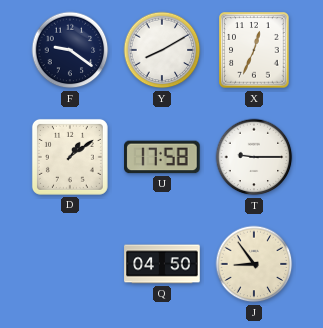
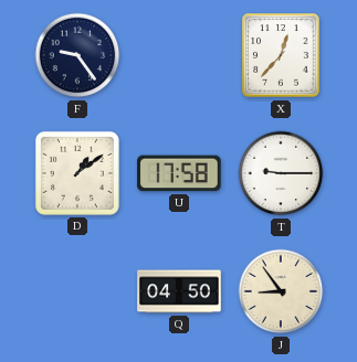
F: 9:21 -> 9:24
Y: 8:10 -> none
X: 12:34 -> 12:37
